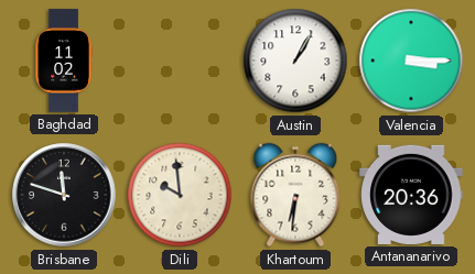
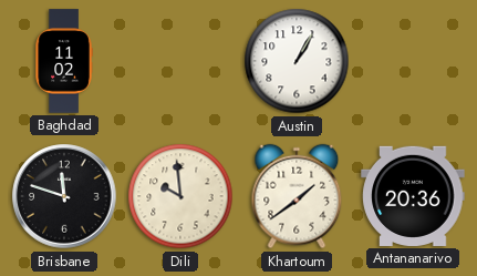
Valencia: 3:15 -> none
Khartoum: 6:31 -> 1:39
